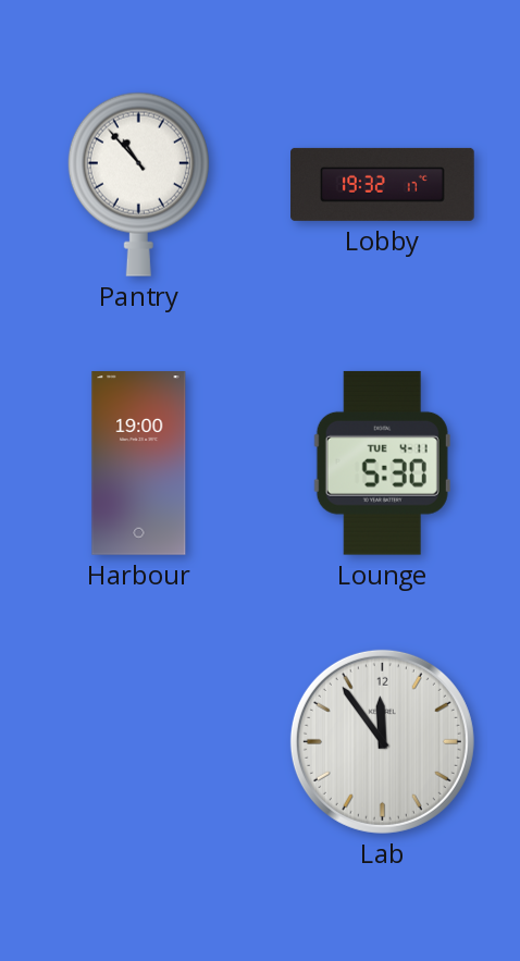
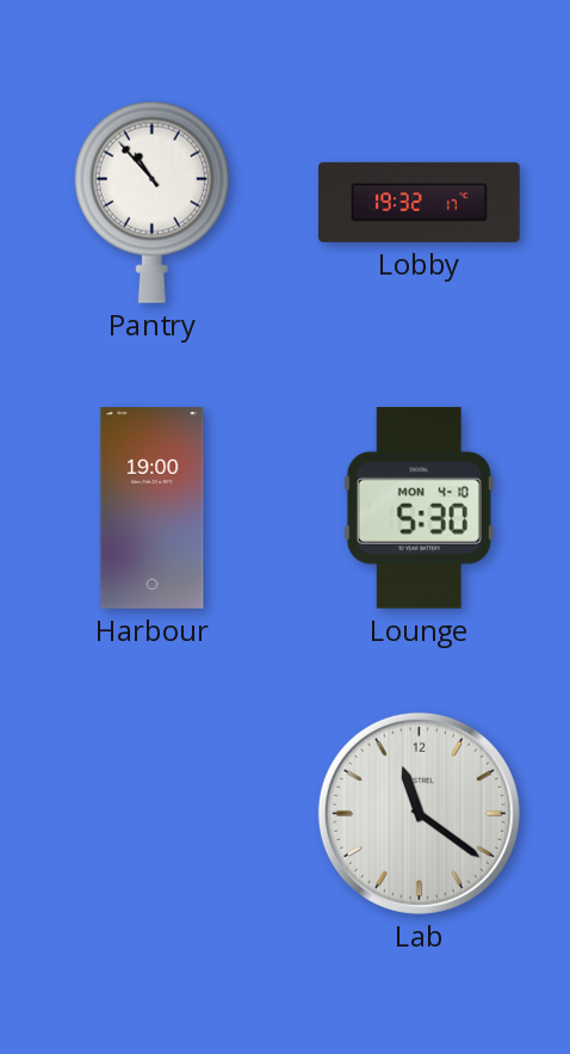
Lounge date: TUE 4-11 -> MON 4-10
Lab: 11:54 -> 11:21
